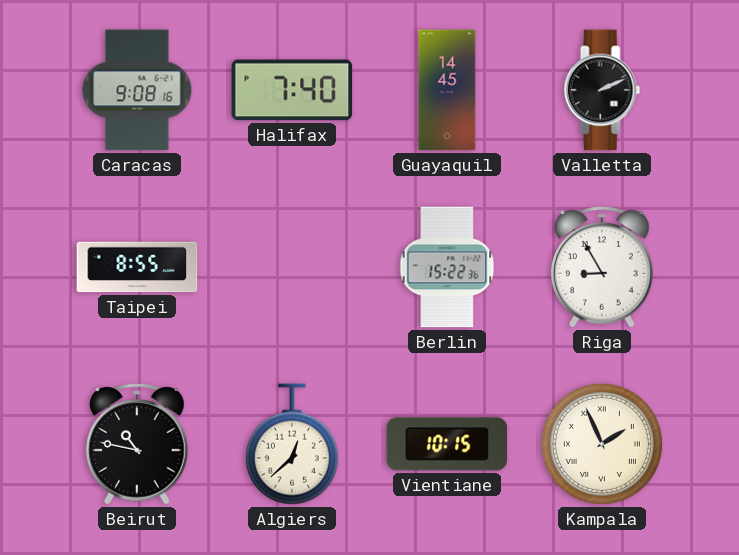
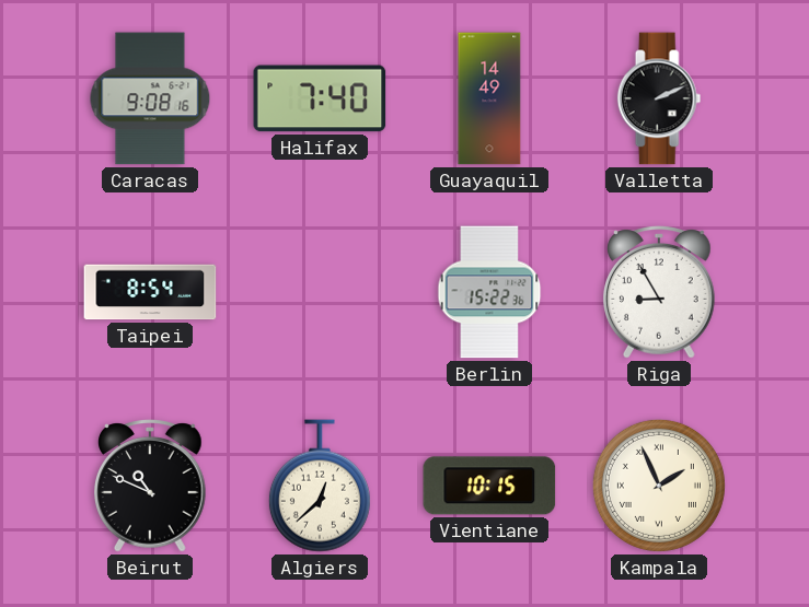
Guayaquil: 14:45 -> 14:49
Taipei: 8:55 -> 8:54
Beirut: 10:47 -> 10:49
